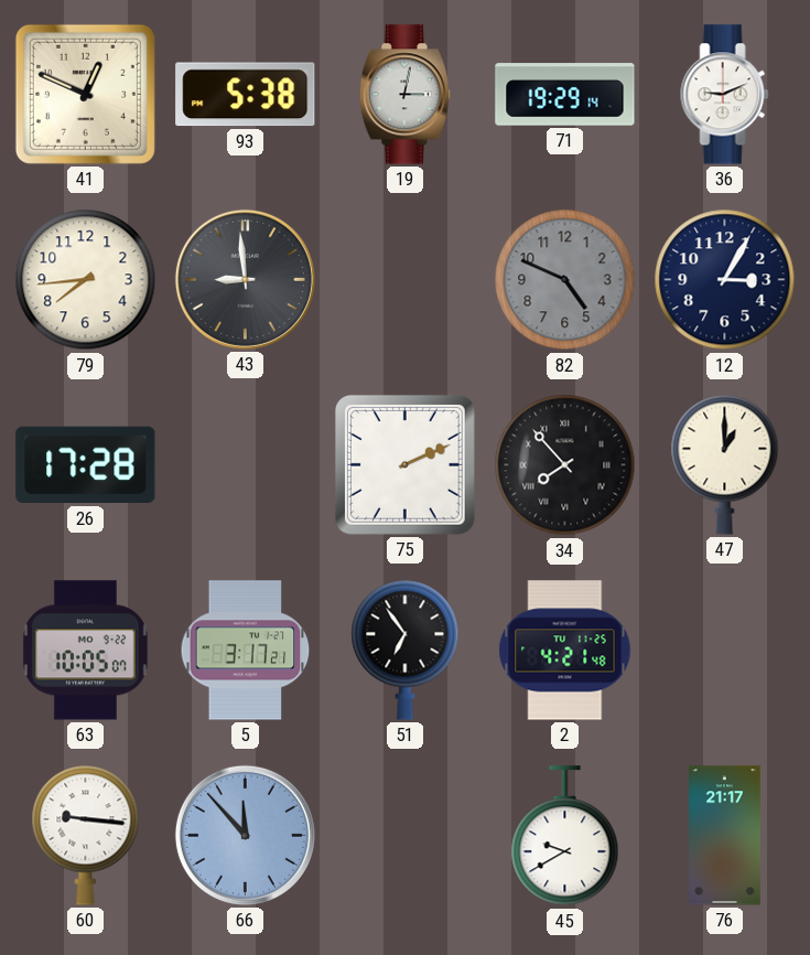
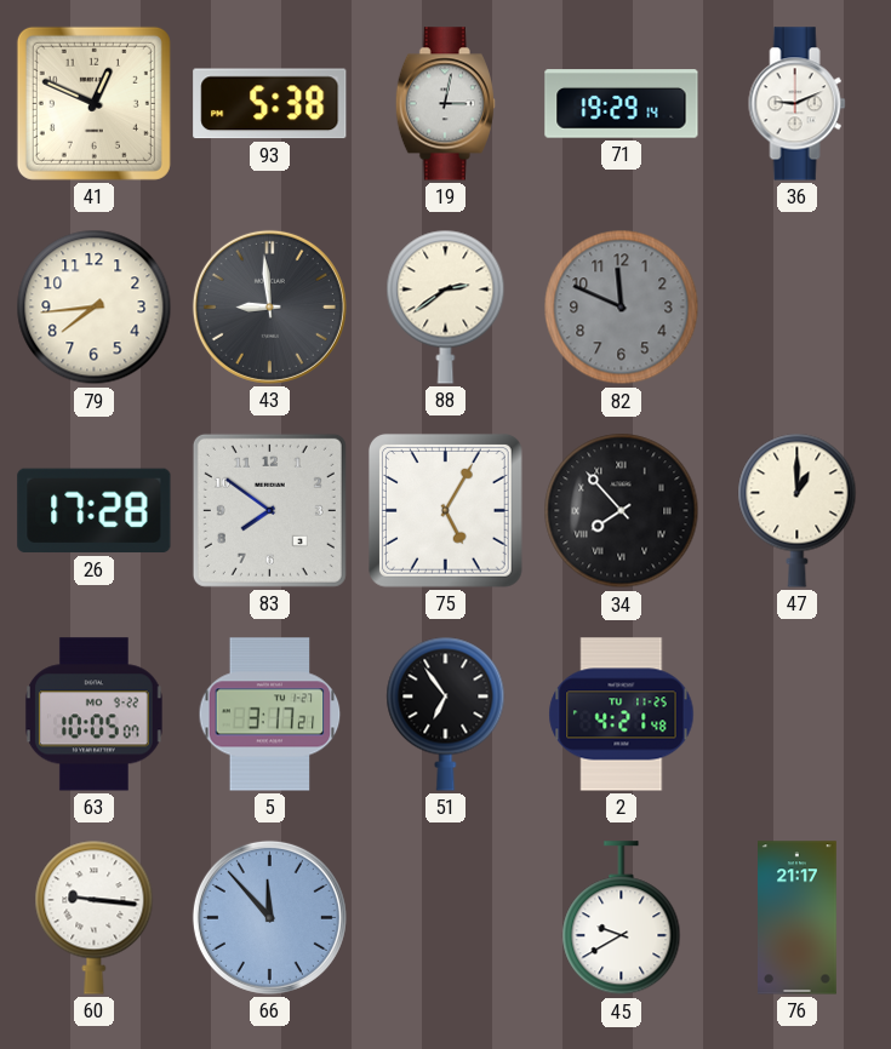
88: none -> 2:39
82: 4:49 -> 11:49
12: 3:05 -> none
83: none -> 7:51
75: 2:11 -> 5:05
